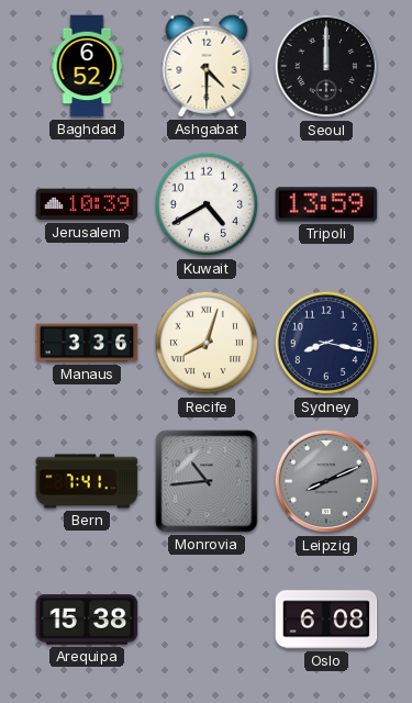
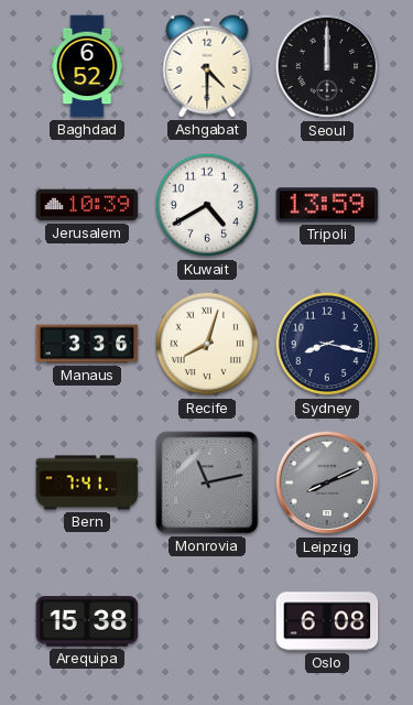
Monrovia: 10:44 -> 11:13
